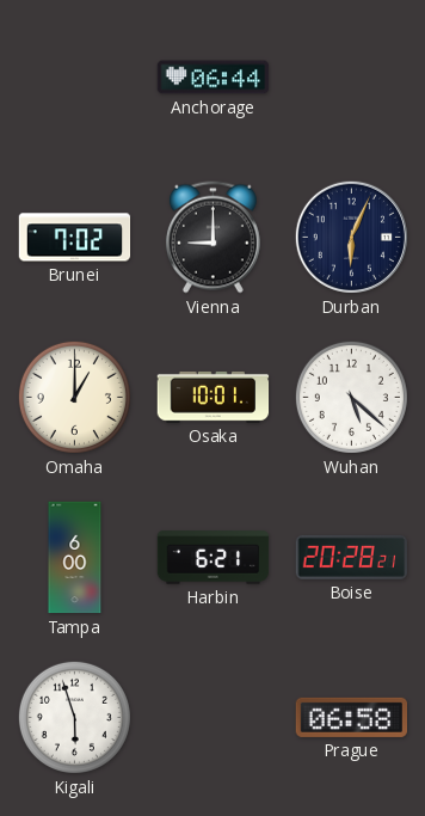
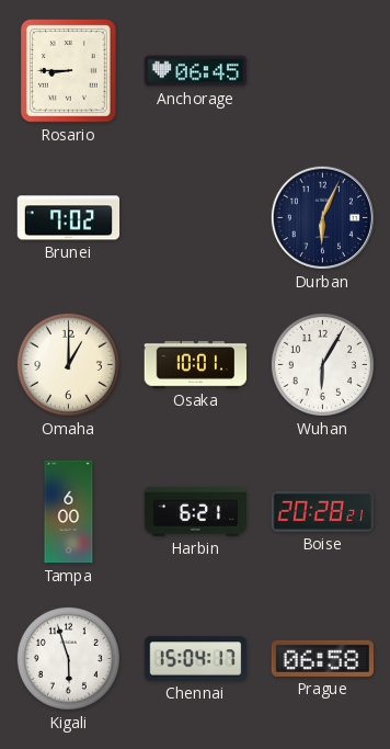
Rosario: none -> 8:45
Anchorage: 06:44 -> 06:45
Vienna: 9:00 -> none
Wuhan: 5:22 -> 6:05
Chennai: none -> 15:04
